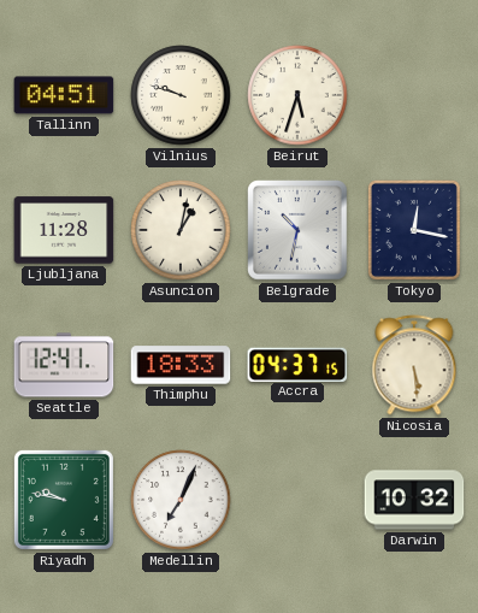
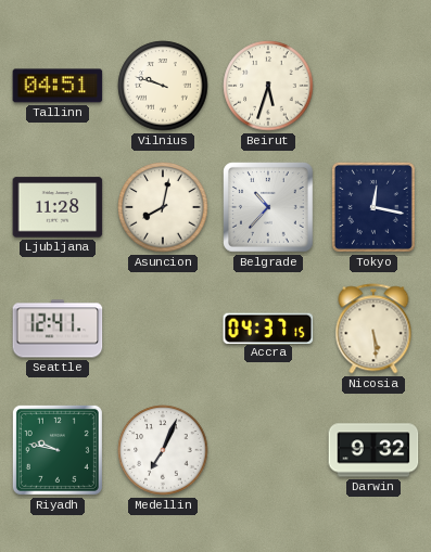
Asuncion: 1:02 -> 8:02
Belgrade: 10:32 -> 10:37
Thimphu: 18:33 -> none
Darwin: 10:32 -> 9:32
